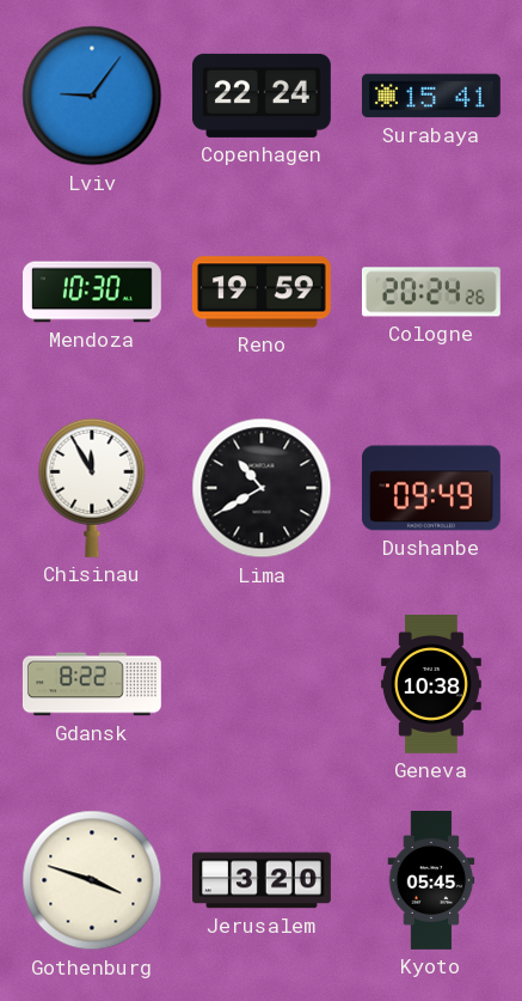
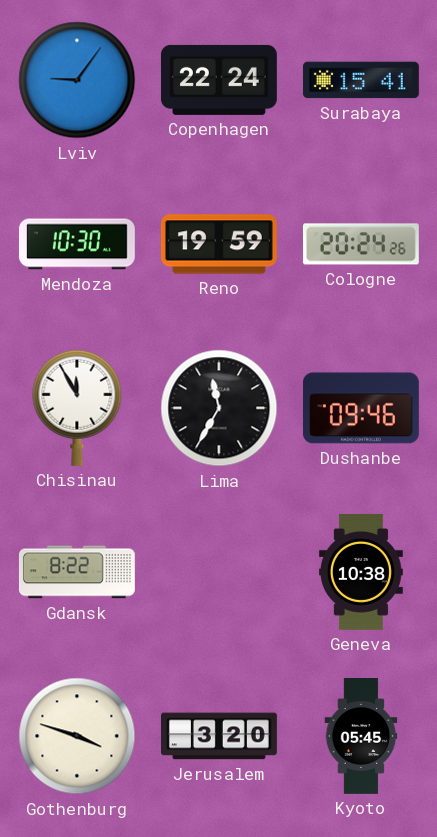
Lima: 10:40 -> 11:35
Dushanbe: 09:49 -> 09:46
